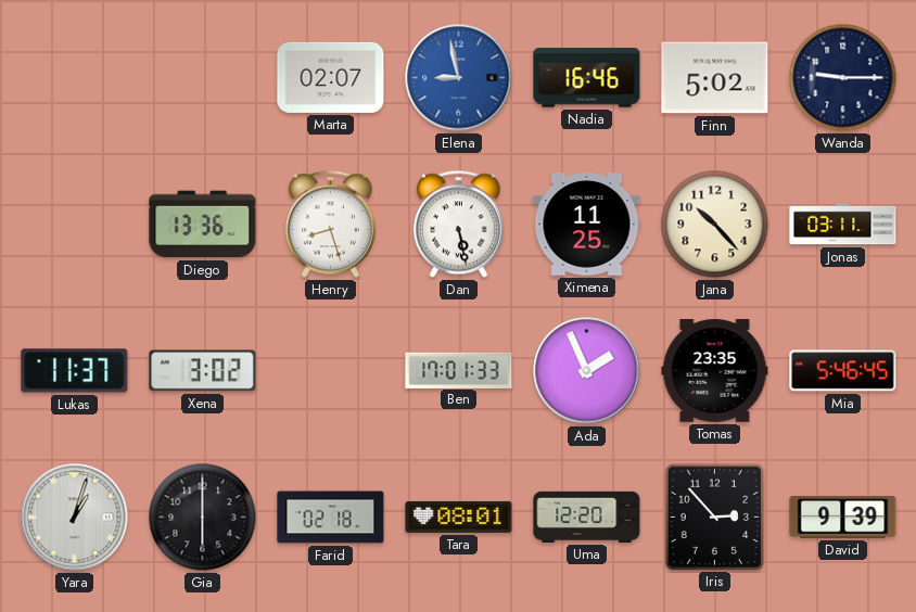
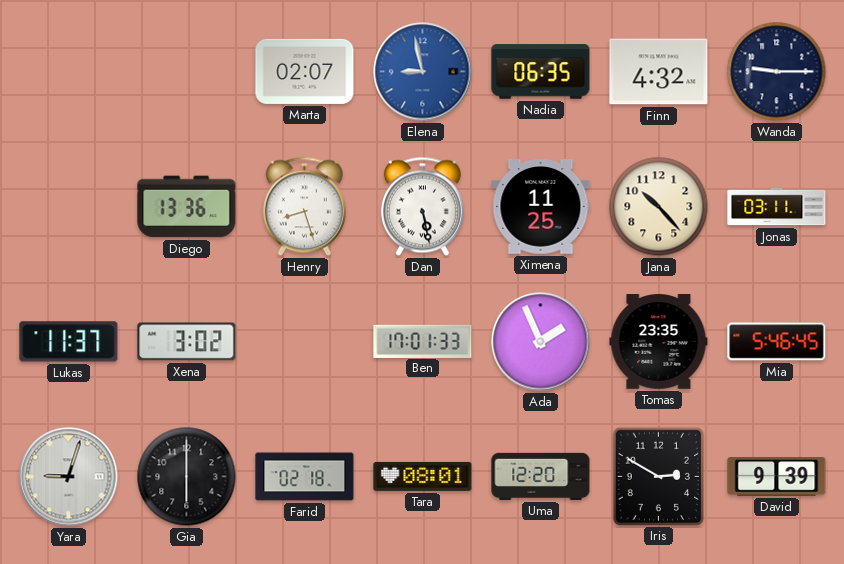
Nadia: 16:46 -> 06:35
Finn: 5:02 -> 4:32
Yara: 1:03 -> 9:03
Iris: 2:53 -> 2:50
